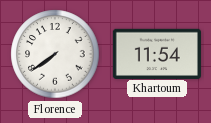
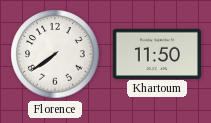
Khartoum: 11:54 -> 11:50
